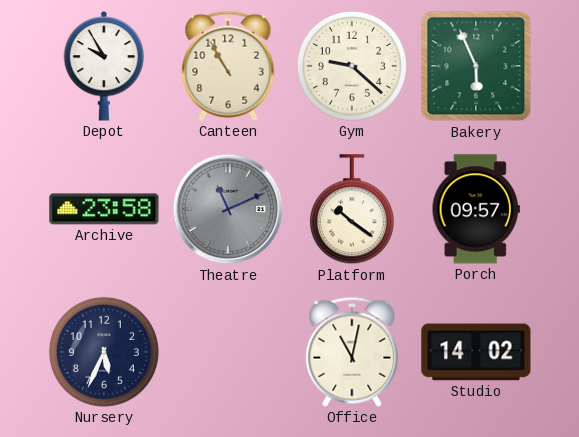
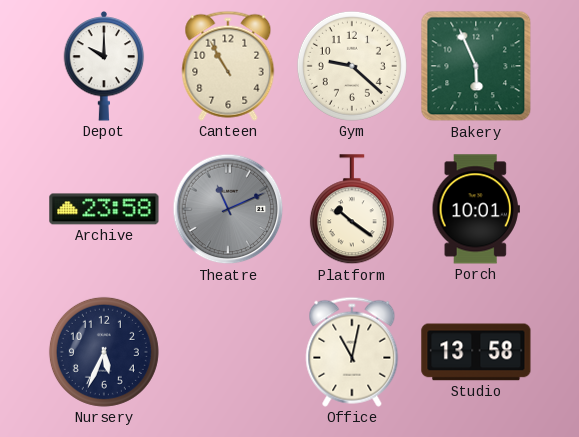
Depot: 9:55 -> 10:00
Porch: 09:57 -> 10:01
Studio: 14:02 -> 13:58
